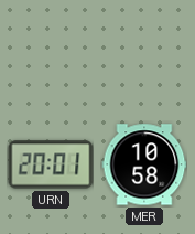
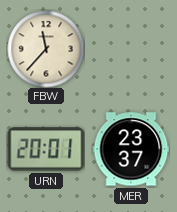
FBW: none -> 11:37
MER: 10:58 -> 23:37
